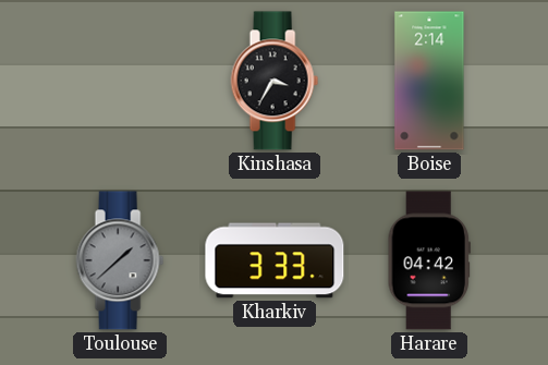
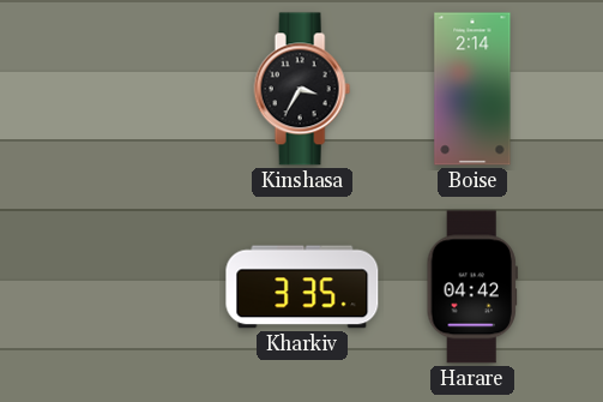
Toulouse: 1:38 -> none
Kharkiv: 3:33 -> 3:35
